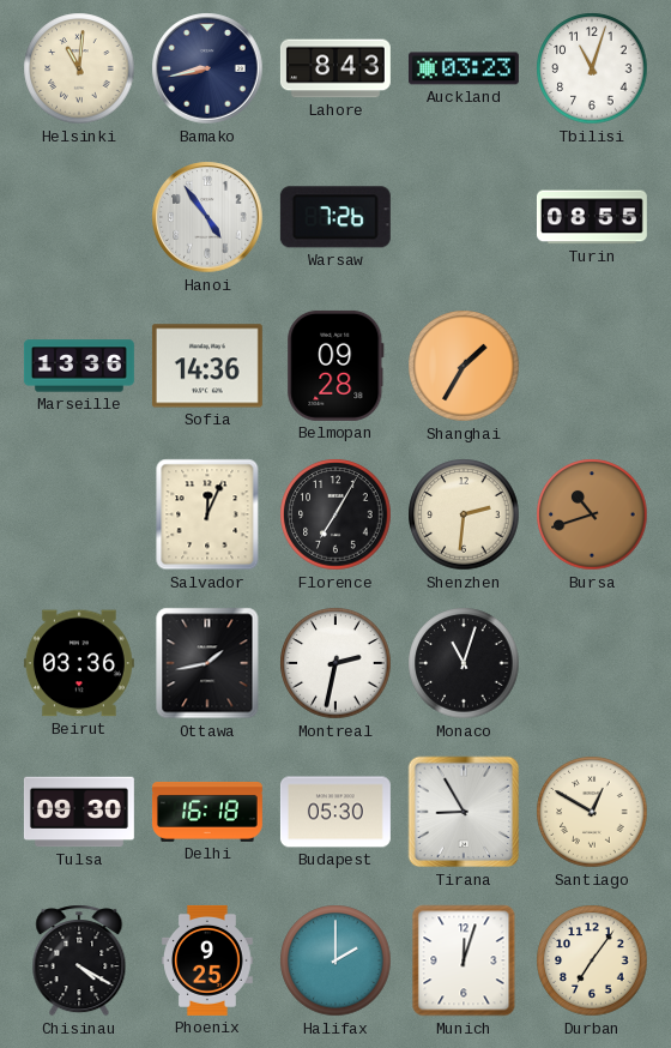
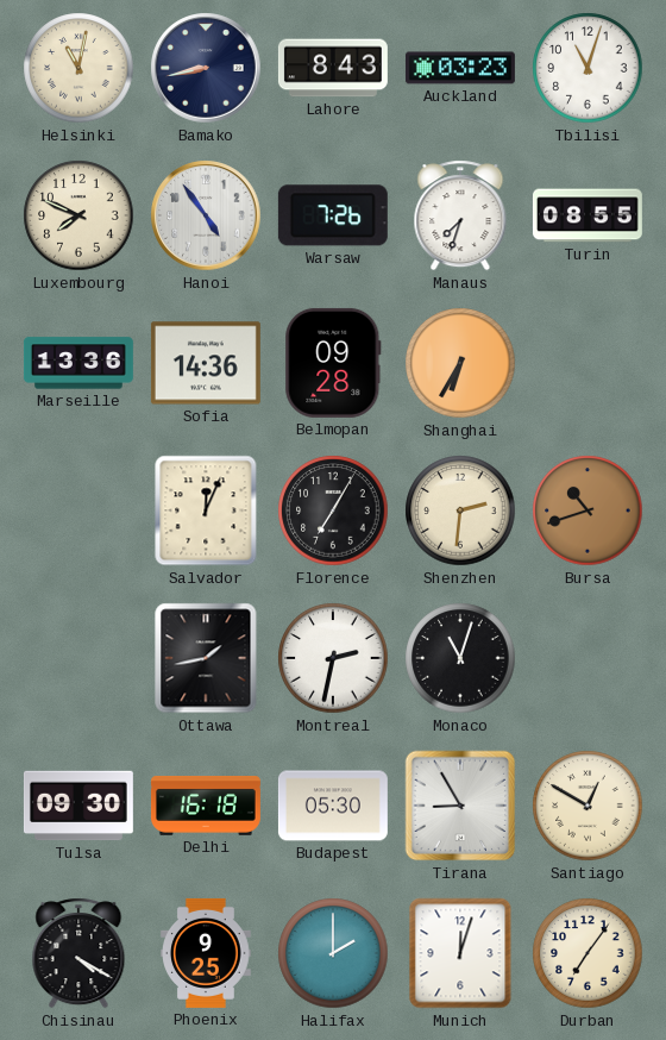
Helsinki: 11:01 -> 11:02
Luxembourg: none -> 7:49
Manaus: none -> 7:33
Shanghai: 1:35 -> 6:35
Beirut: 03:36 -> none
